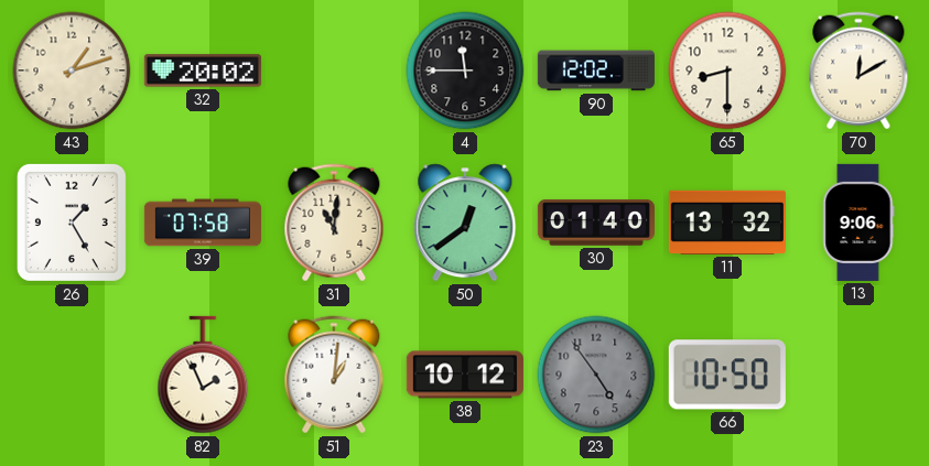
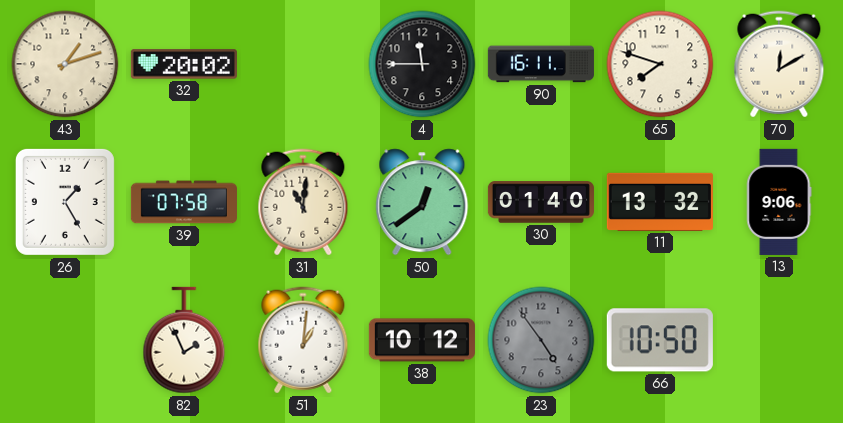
90: 12:02 -> 16:11
65: 8:30 -> 7:48
